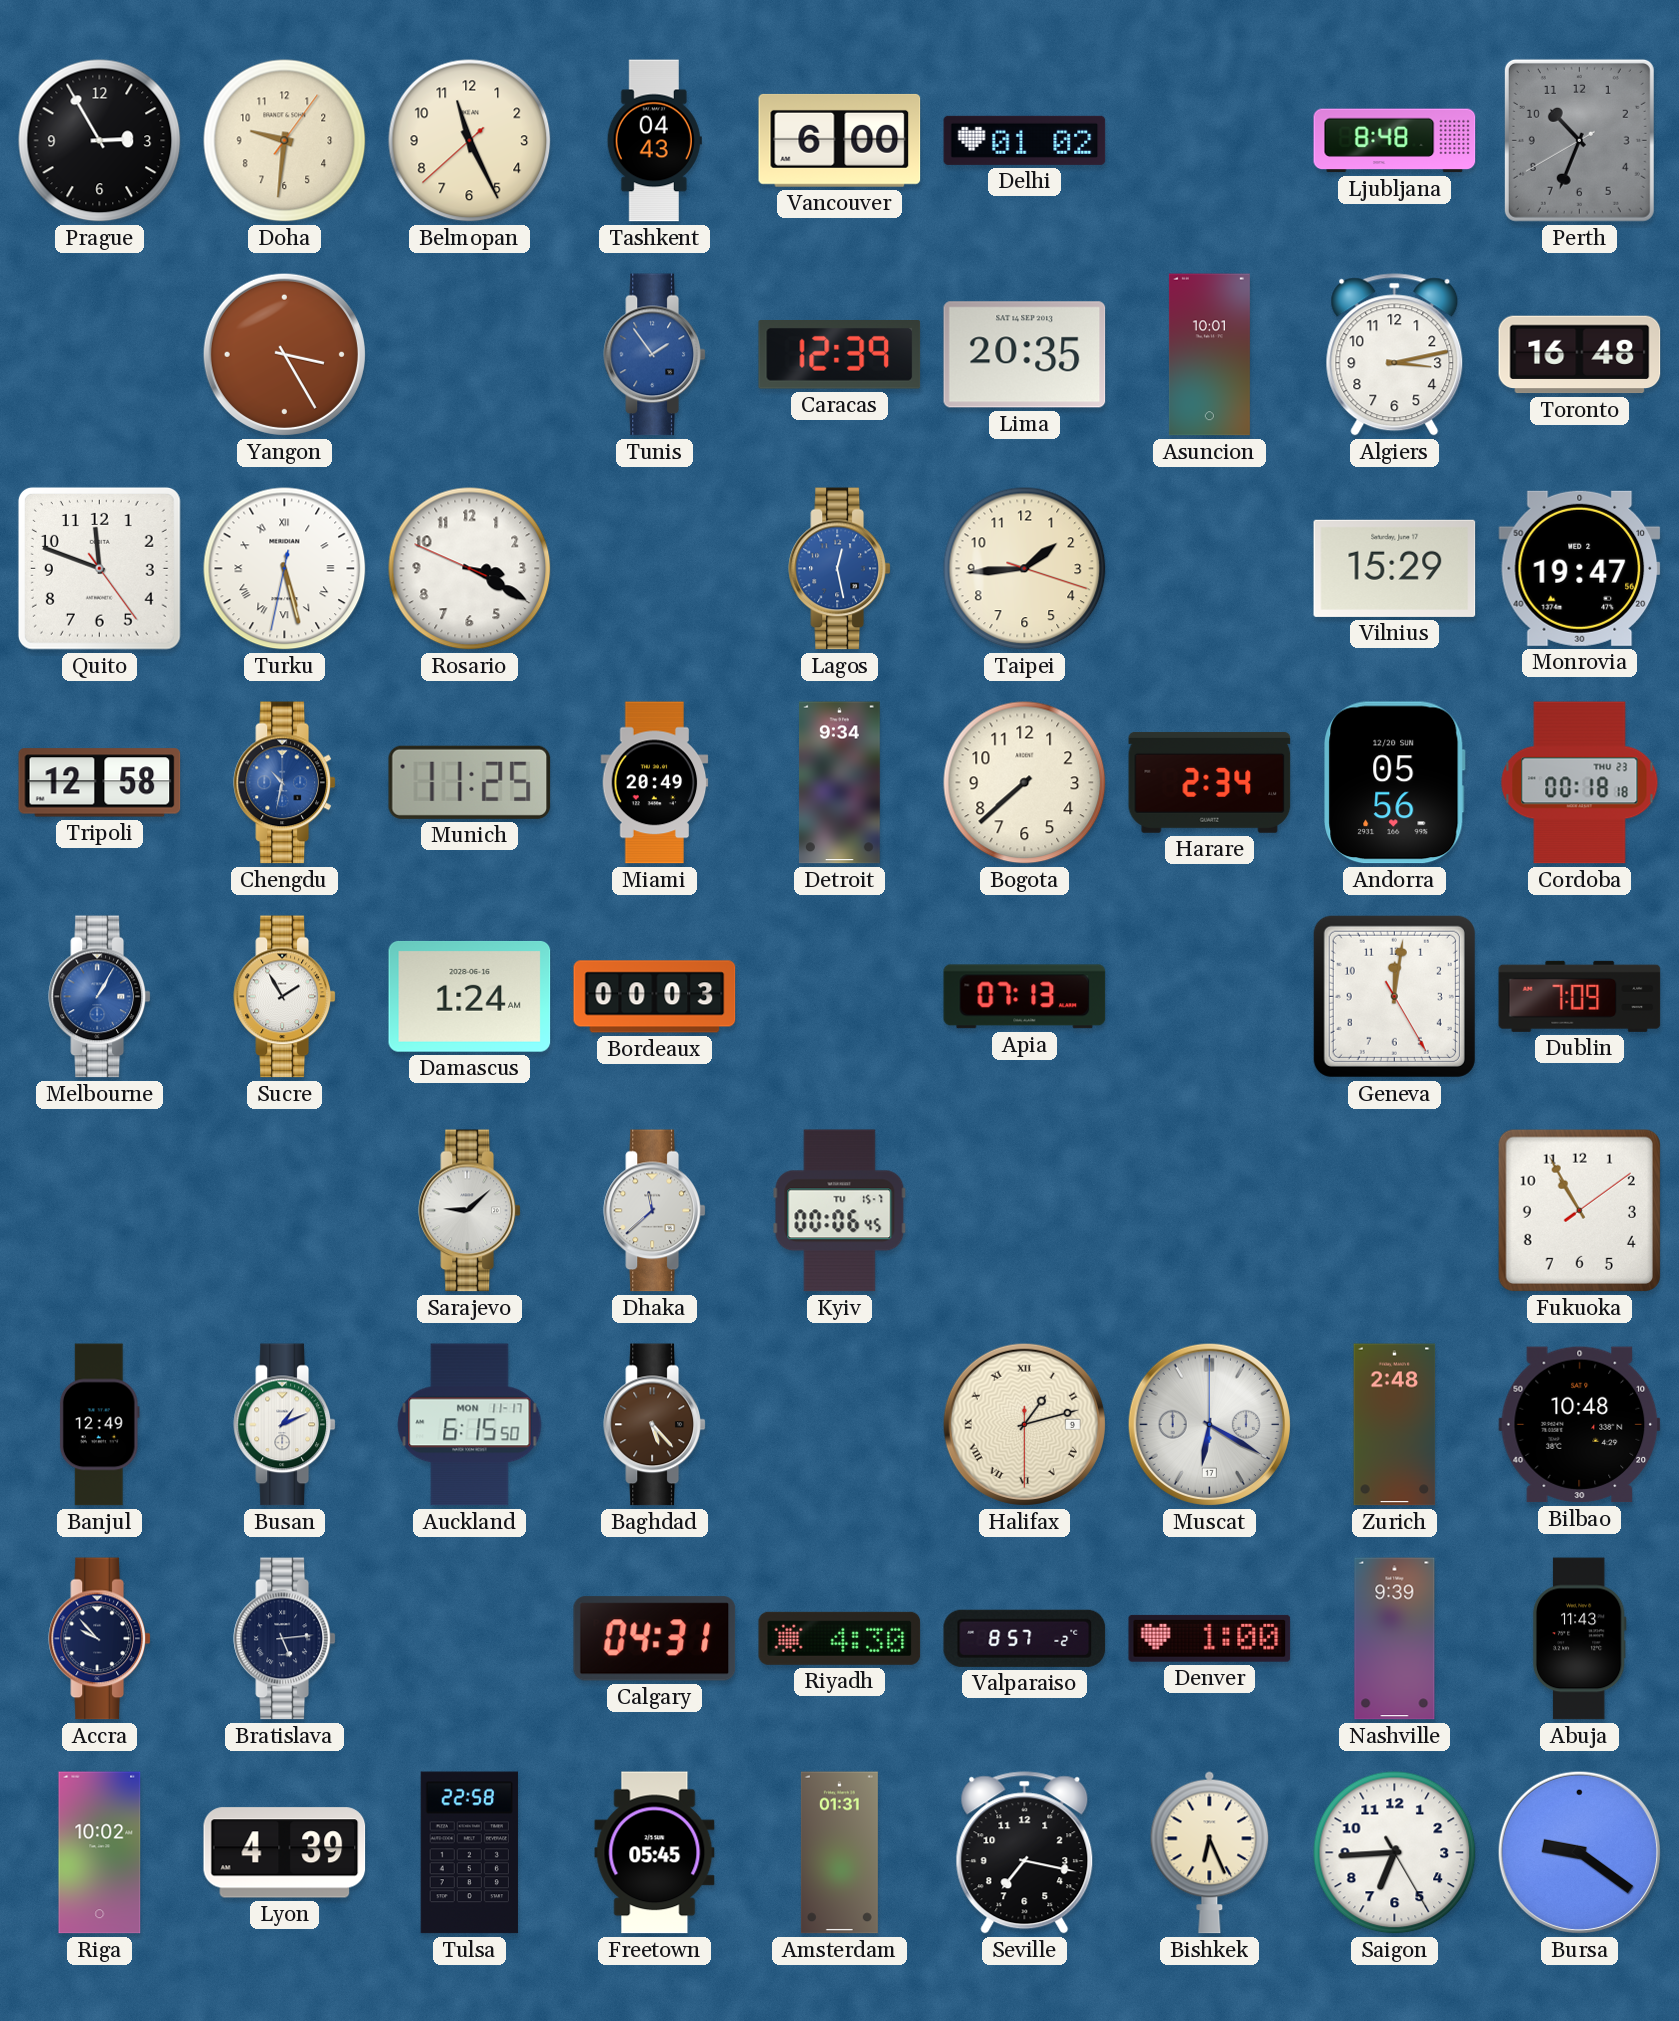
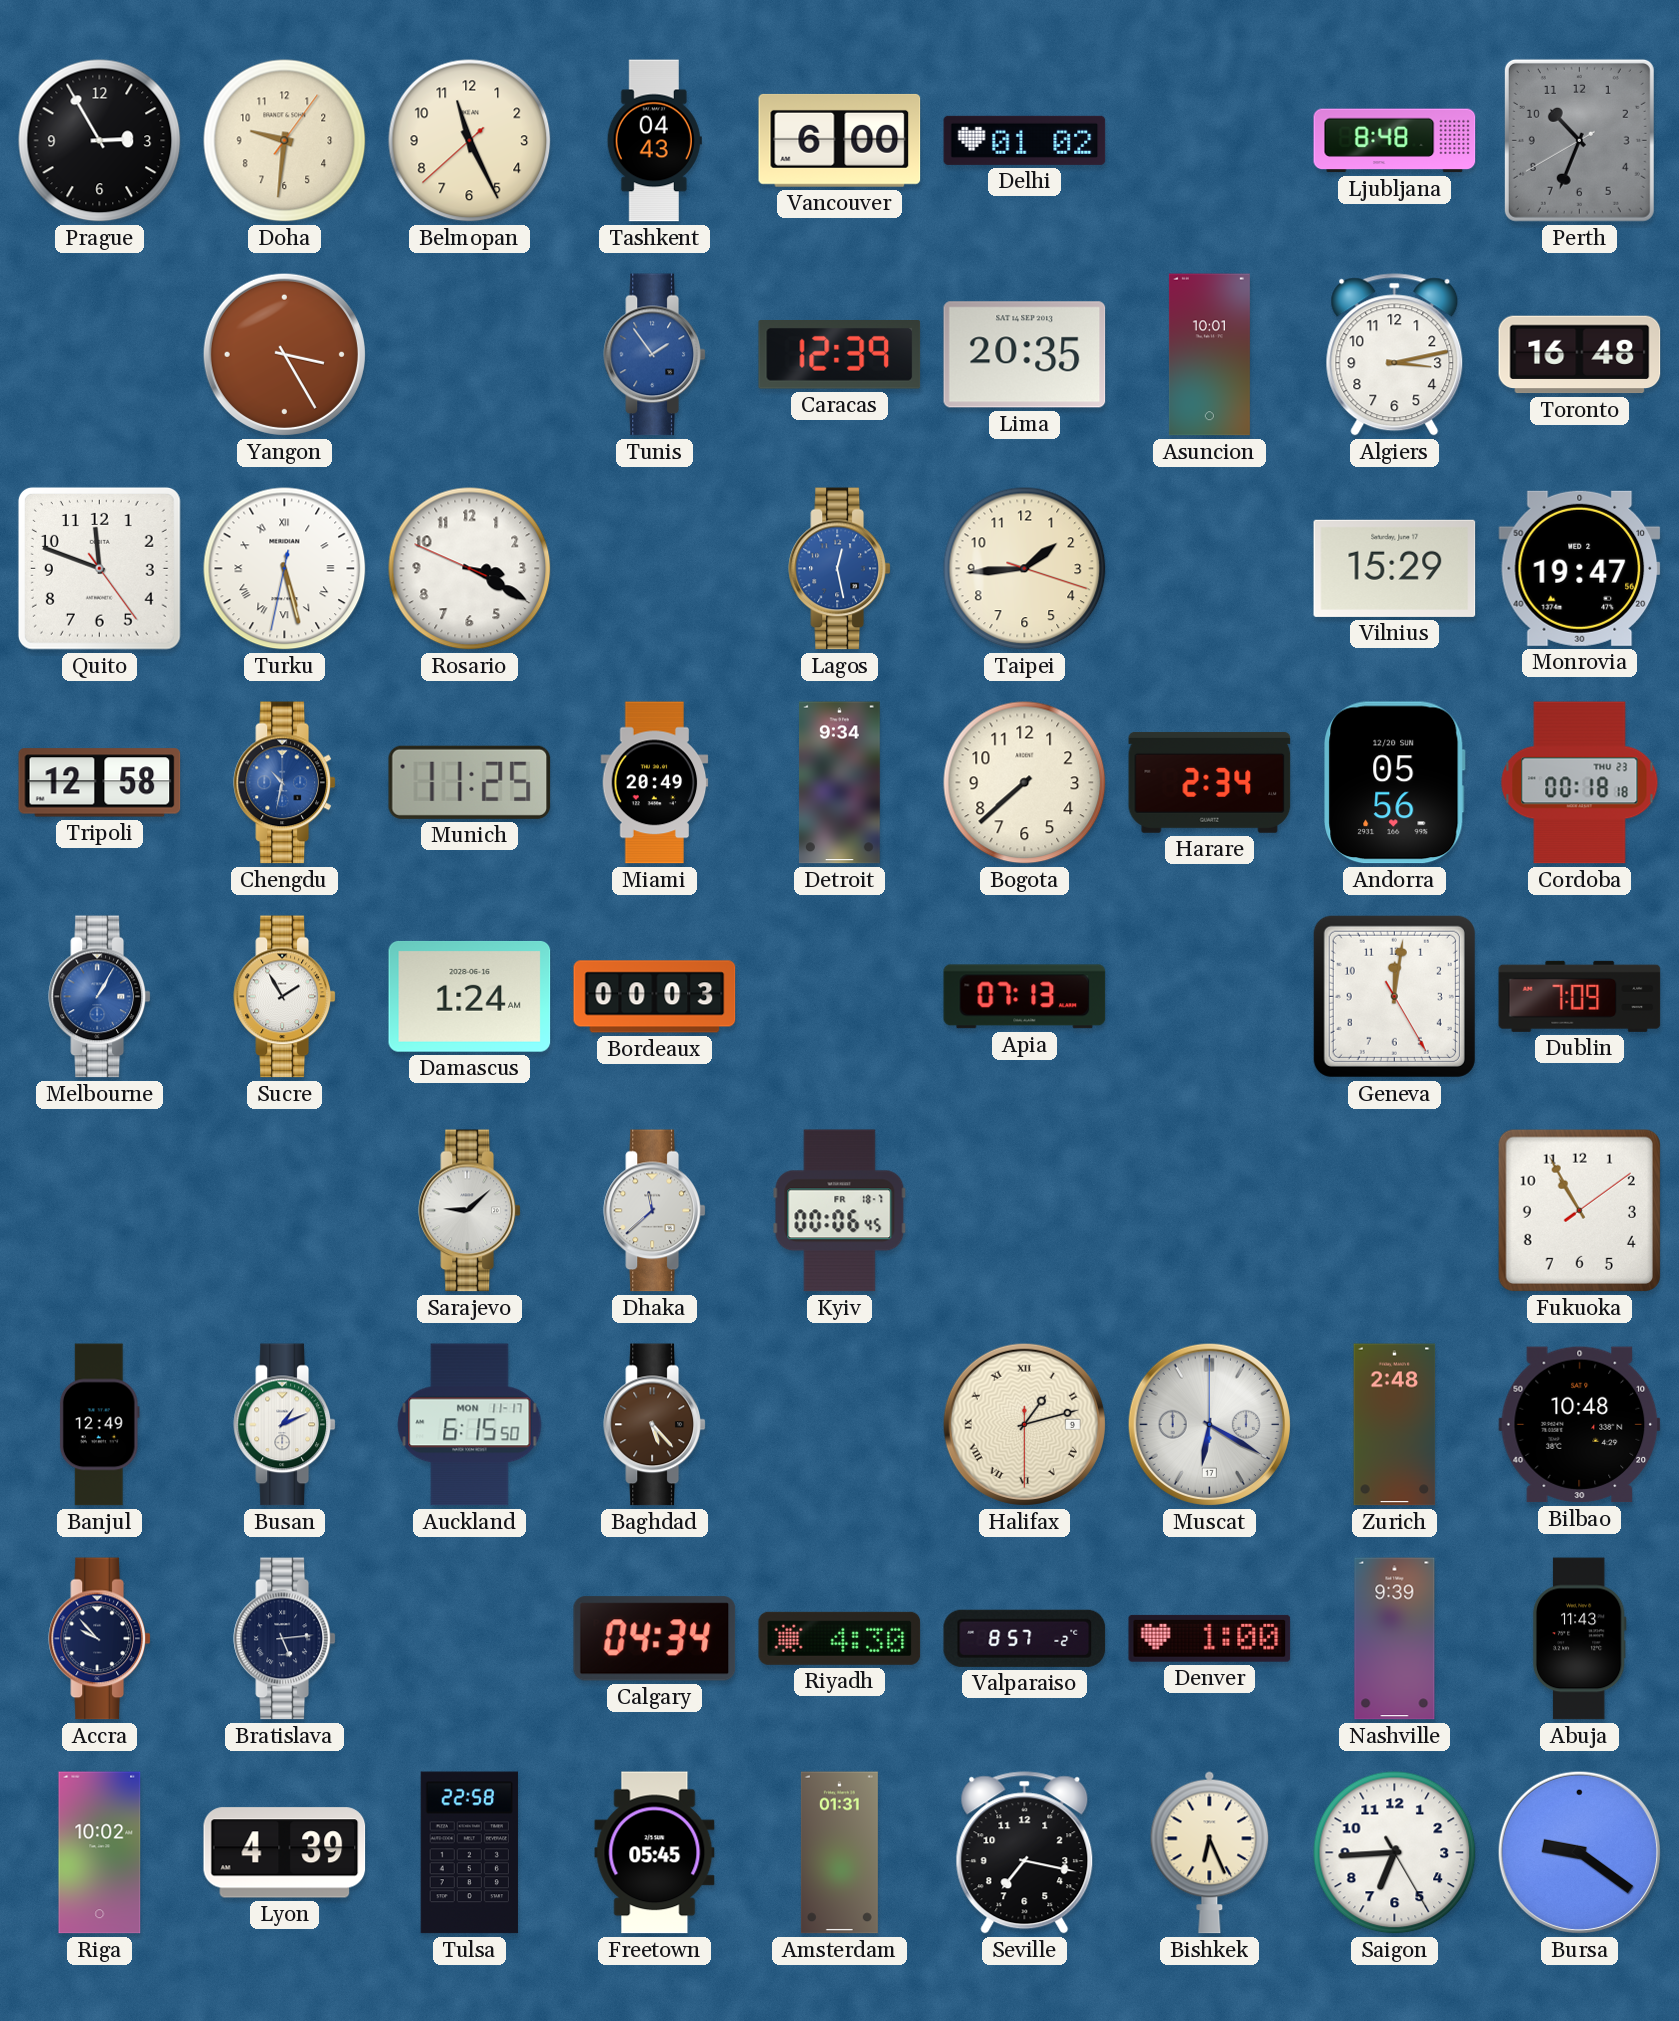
Kyiv date: TU 15-7 -> FR 18-7
Calgary: 04:31 -> 04:34
